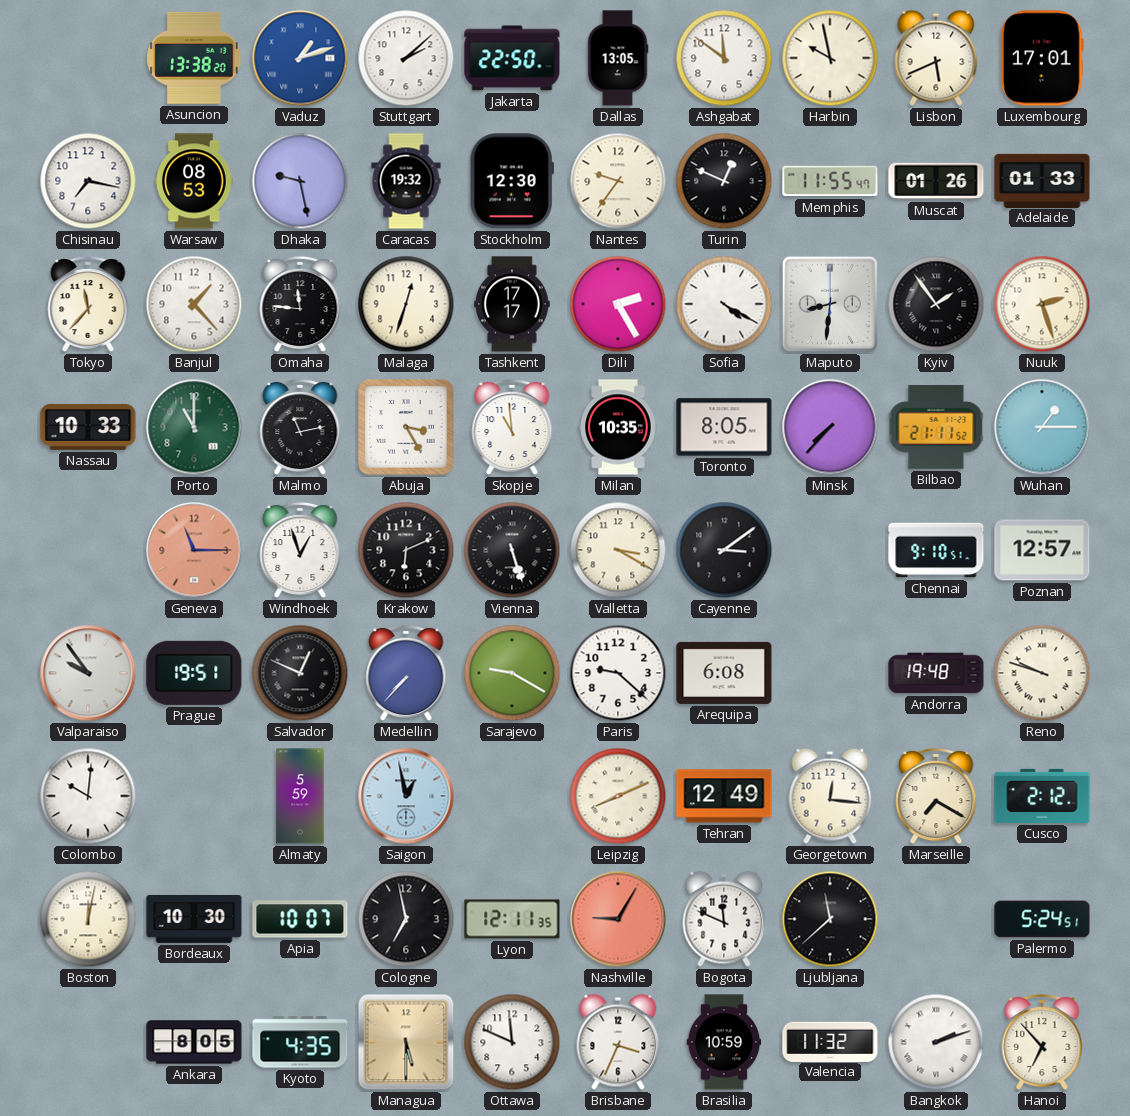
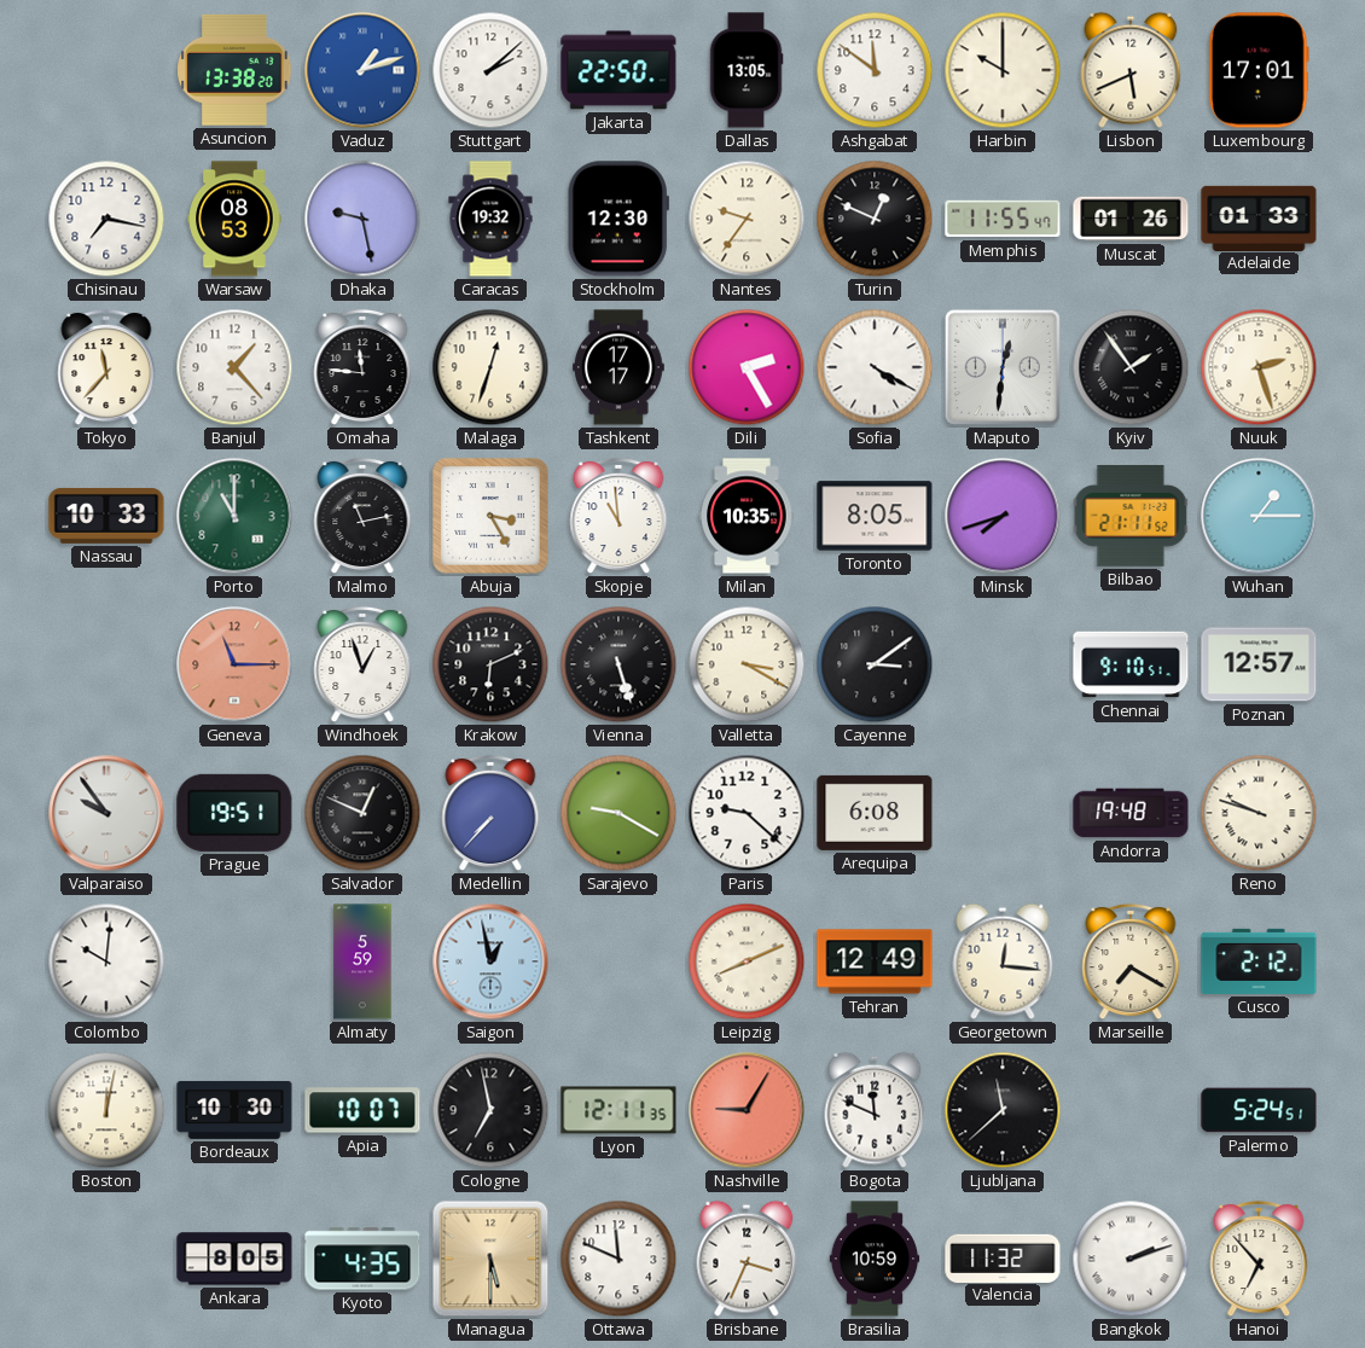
Harbin: 9:58 -> 10:00
Maputo: 8:31 -> 12:31
Minsk: 7:37 -> 7:42
